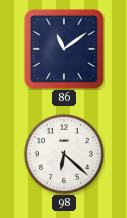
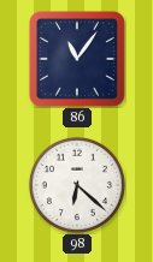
86: 11:09 -> 11:06
